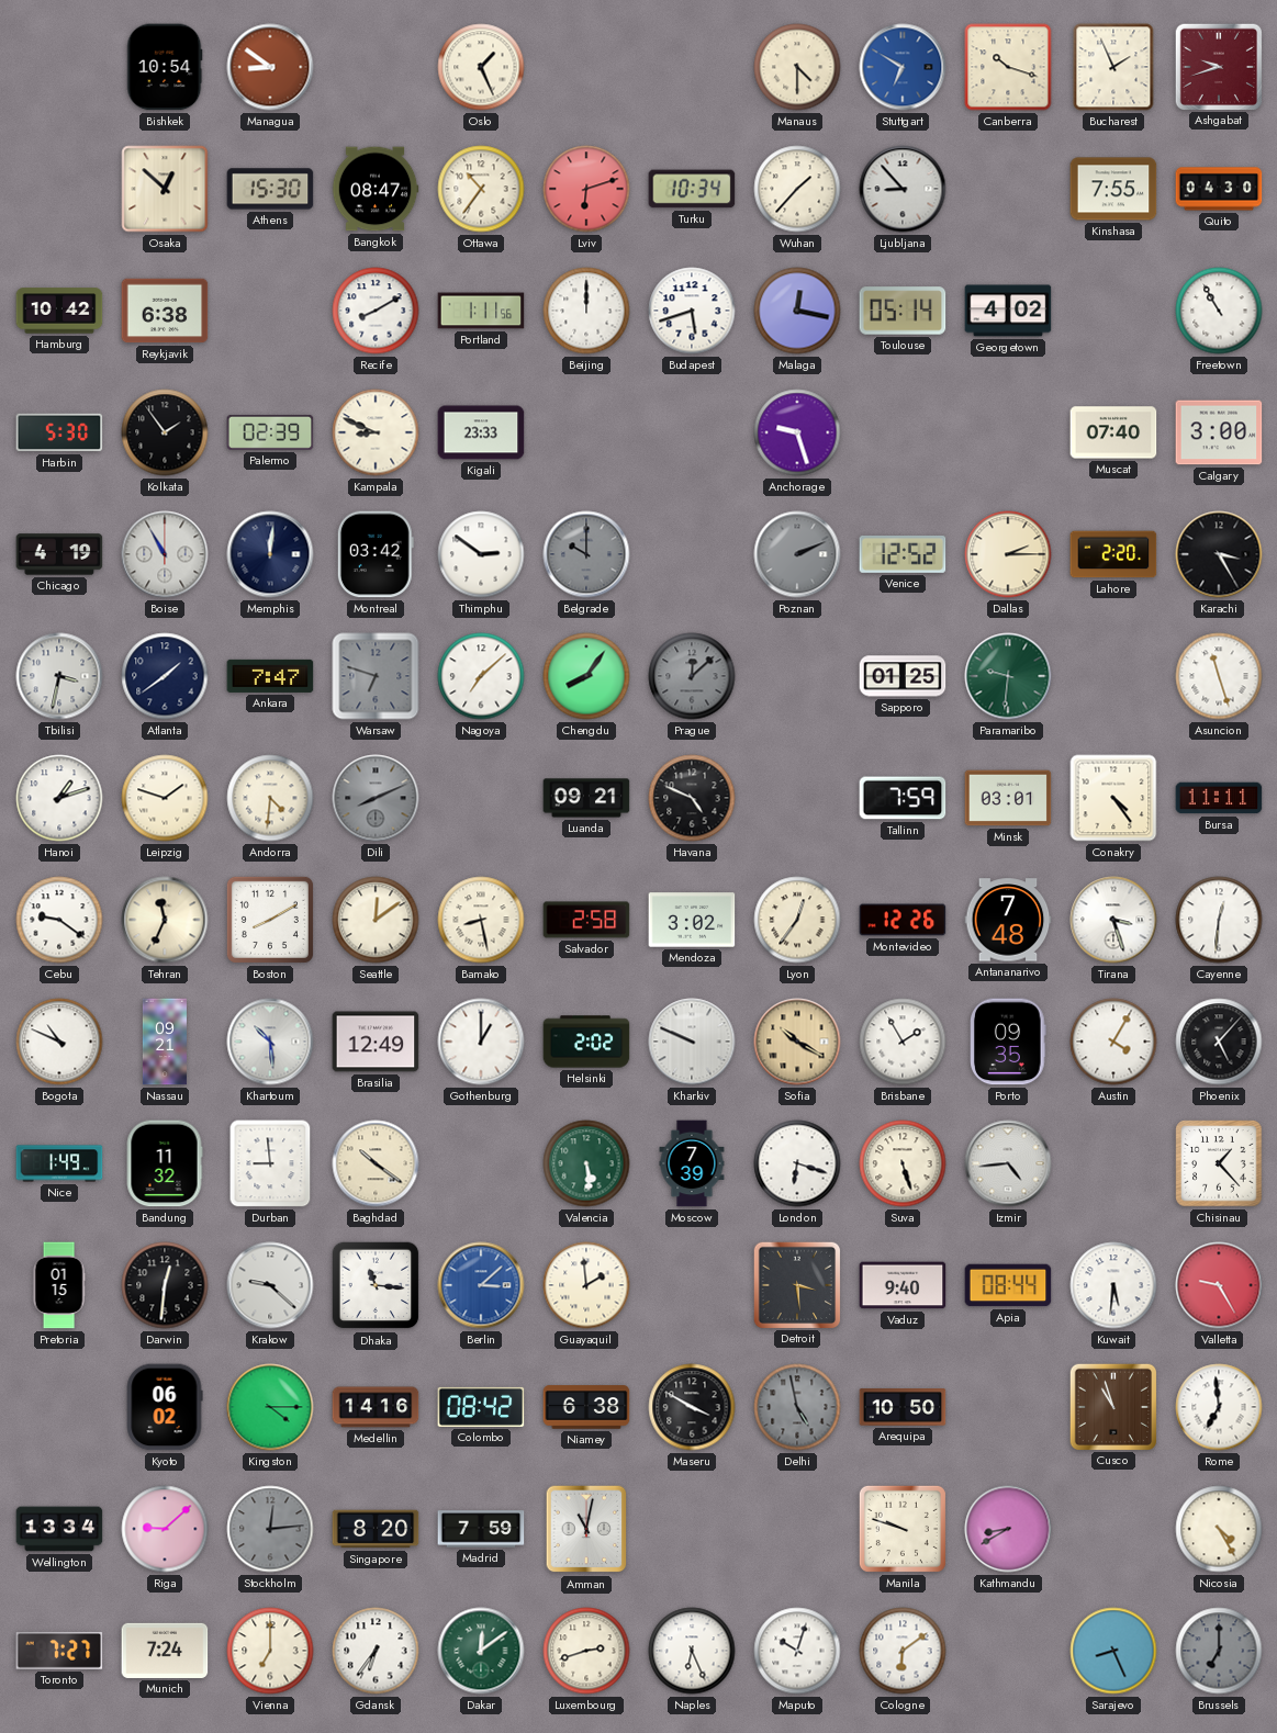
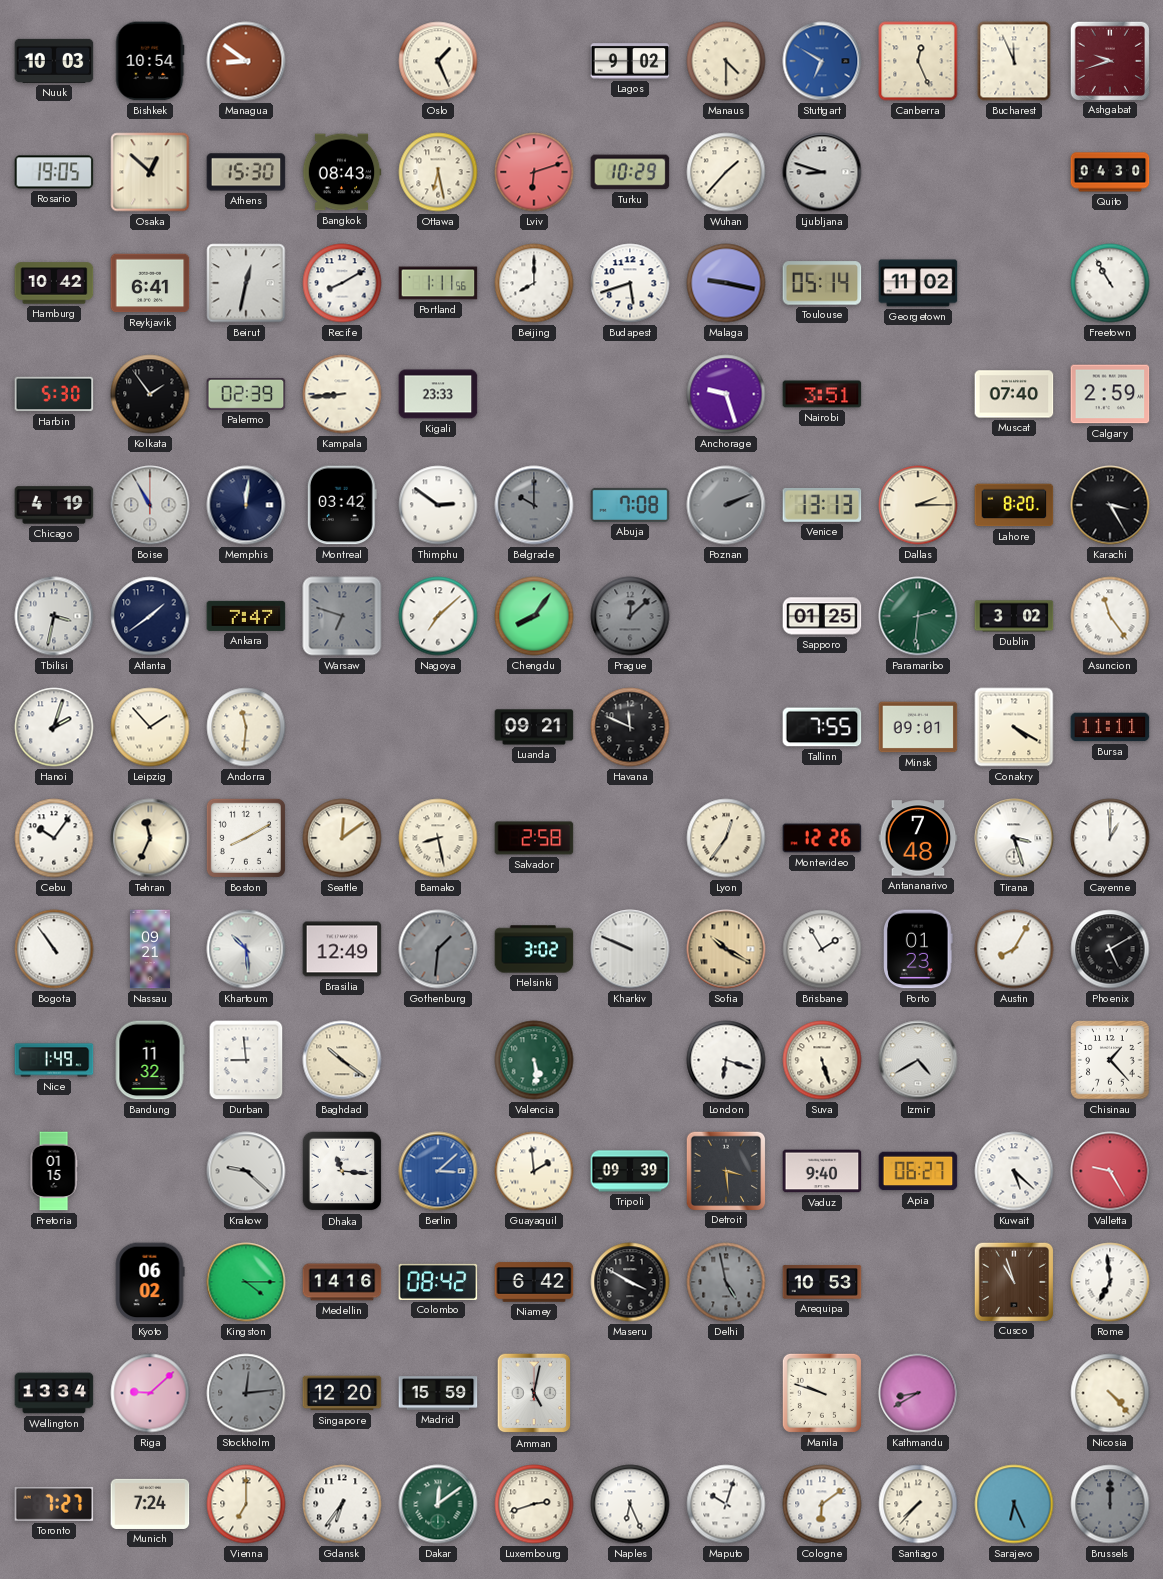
Nuuk: none -> 10:03
Lagos: none -> 9:02
Canberra: 10:18 -> 12:26
Bucharest: 1:56 -> 11:56
Rosario: none -> 19:05
Bangkok: 08:47 -> 08:43
Ottawa: 10:36 -> 6:28
Turku: 10:34 -> 10:29
Ljubljana: 8:53 -> 8:48
Kinshasa: 7:55 -> none
Reykjavik: 6:38 -> 6:41
Beirut: none -> 12:32
Beijing: 12:00 -> 8:00
Malaga: 12:17 -> 9:17
Georgetown: 4:02 -> 11:02
Kampala: 8:49 -> 8:44
Nairobi: none -> 3:51
Calgary: 3:00 -> 2:59
Abuja: none -> 7:08
Venice: 12:52 -> 13:13
Lahore: 2:20 -> 8:20
Paramaribo: 9:31 -> 2:31
Dublin: none -> 3:02
Asuncion: 11:27 -> 11:24
Hanoi: 1:12 -> 2:03
Leipzig: 1:48 -> 1:53
Andorra: 4:31 -> 11:31
Dili: 8:11 -> none
Havana: 4:49 -> 11:49
Tallinn: 7:59 -> 7:55
Minsk: 03:01 -> 09:01
Conakry: 4:24 -> 4:20
Cebu: 9:21 -> 10:06
Mendoza: 3:02 -> none
Cayenne: 12:31 -> 1:00
Bogota: 10:49 -> 10:54
Gothenburg: 1:00 -> 1:31
Gothenburg dial: white -> grey
Helsinki: 2:02 -> 3:02
Porto: 09:35 -> 01:23
Austin: 4:05 -> 8:05
Phoenix: 5:07 -> 5:10
Moscow: 7:39 -> none
Izmir: 4:44 -> 4:40
Darwin: 12:31 -> none
Tripoli: none -> 09:39
Apia: 08:44 -> 06:27
Kuwait: 5:31 -> 5:22
Niamey: 6:38 -> 6:42
Arequipa: 10:50 -> 10:53
Singapore: 8:20 -> 12:20
Madrid: 7:59 -> 15:59
Amman: 11:02 -> 5:02
Nicosia: 4:25 -> 4:23
Santiago: none -> 7:37
Sarajevo: 8:26 -> 6:26
Brussels: 7:00 -> 12:00
